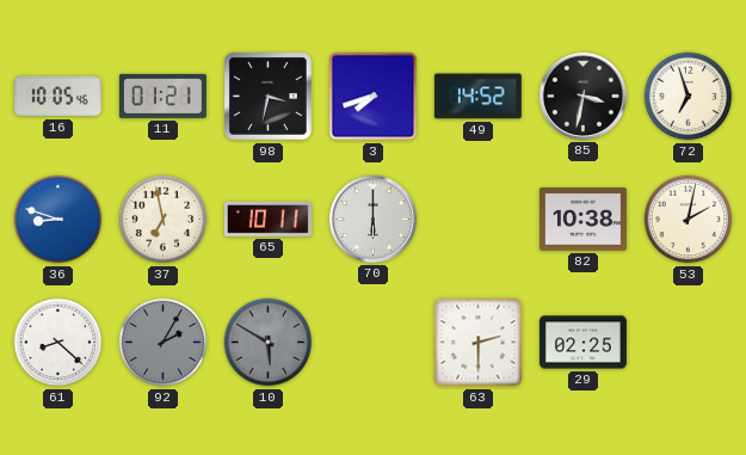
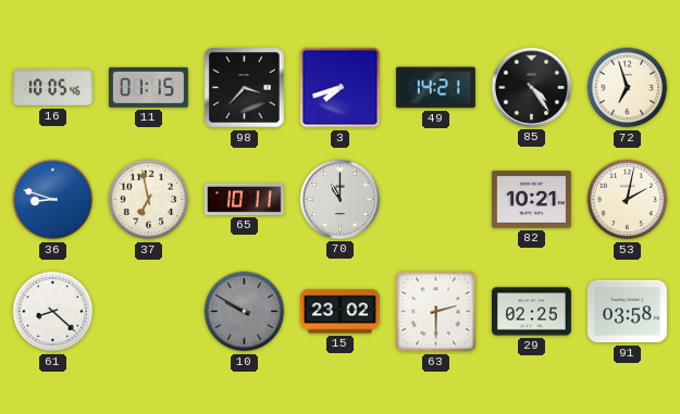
11: 01:21 -> 01:15
98: 3:32 -> 3:37
49: 14:52 -> 14:21
85: 3:32 -> 4:24
70: 6:00 -> 11:00
82: 10:38 -> 10:21
92: 2:05 -> none
10: 5:50 -> 9:50
15: none -> 23:02
91: none -> 03:58
